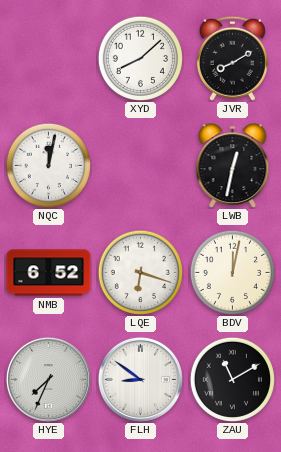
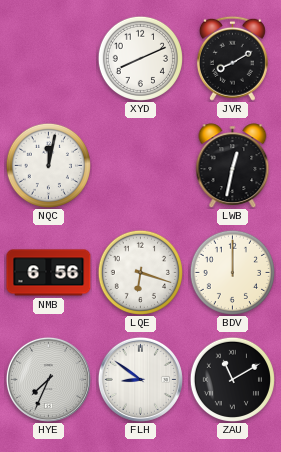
XYD: 8:08 -> 8:11
NMB: 6:52 -> 6:56
BDV: 12:02 -> 12:00
